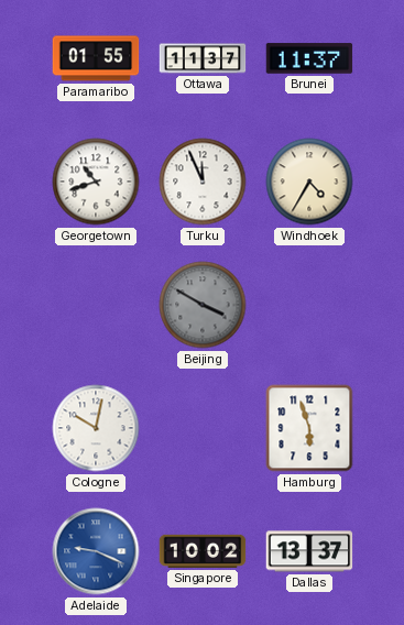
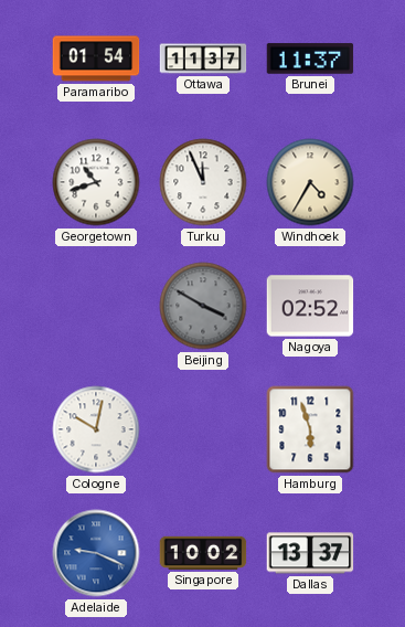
Paramaribo: 01:55 -> 01:54
Nagoya: none -> 02:52
